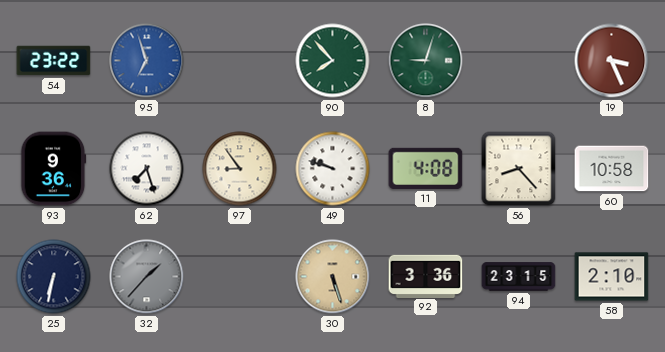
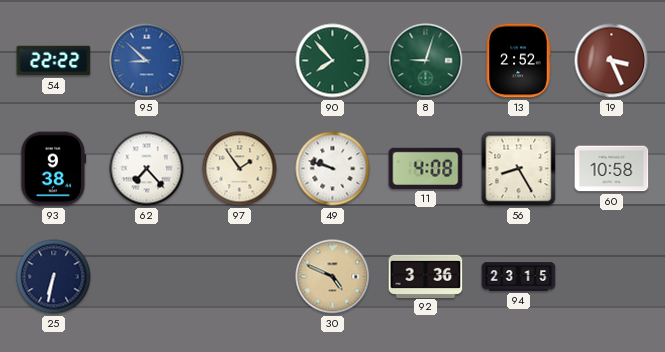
54: 23:22 -> 22:22
95: 6:57 -> 8:52
13: none -> 2:52
93: 9:36 -> 9:38
62: 7:27 -> 7:23
97: 8:54 -> 1:54
56: 8:23 -> 8:25
32: 1:37 -> none
30: 5:27 -> 4:49
58: 2:10 -> none
